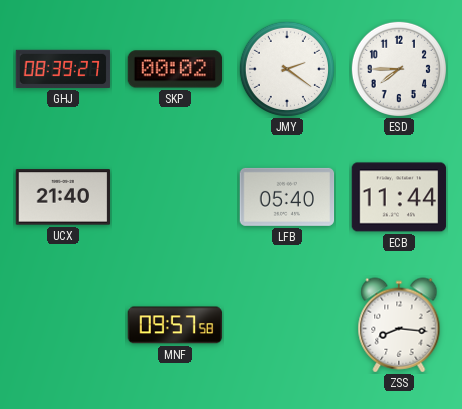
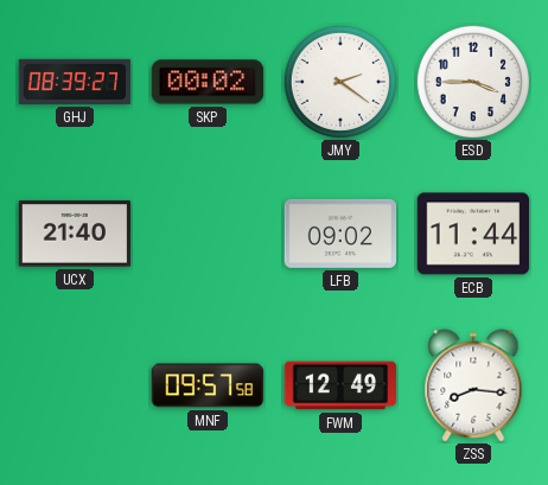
ESD: 7:45 -> 3:45
LFB: 05:40 -> 09:02
FWM: none -> 12:49
